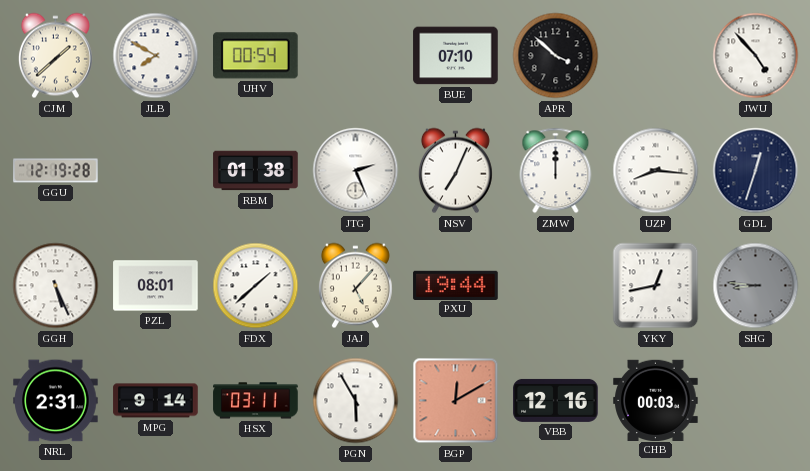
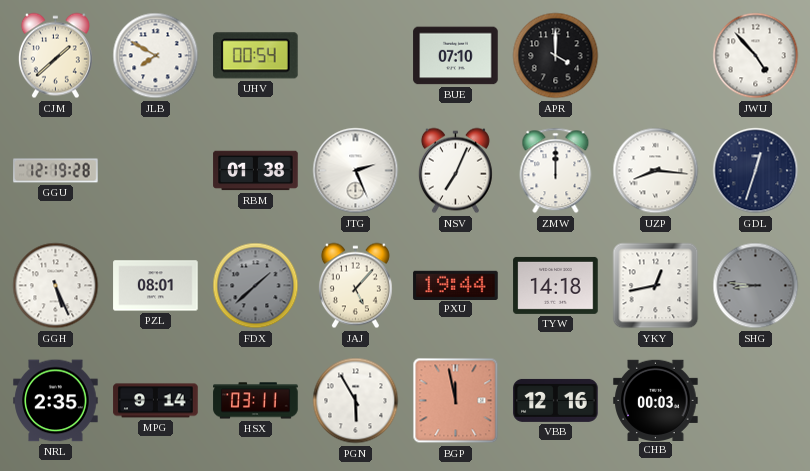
APR: 3:52 -> 4:00
FDX dial: white -> grey
TYW: none -> 14:18
NRL: 2:31 -> 2:35
BGP: 12:10 -> 11:58
